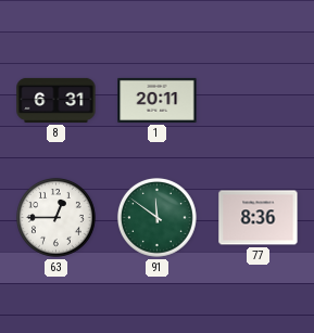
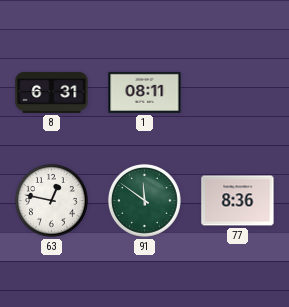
1: 20:11 -> 08:11
63: 12:45 -> 12:47
